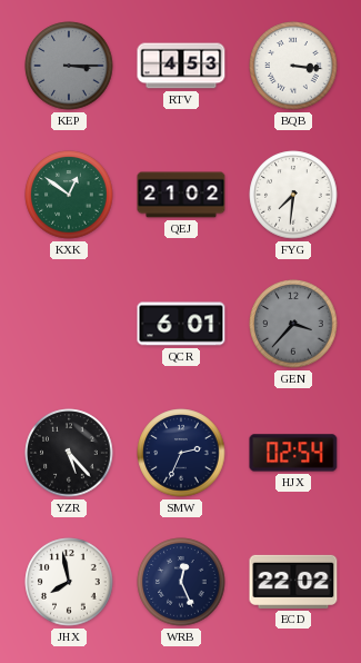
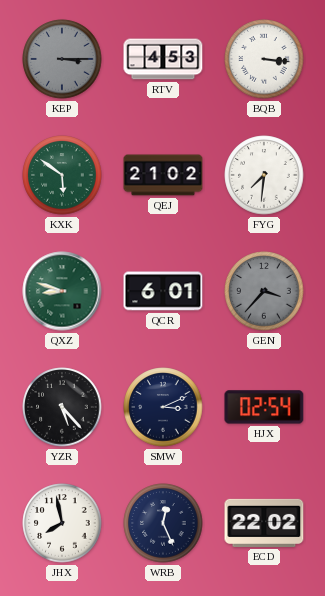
KXK: 12:51 -> 5:51
QXZ: none -> 8:48
SMW: 2:34 -> 3:11
